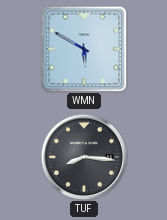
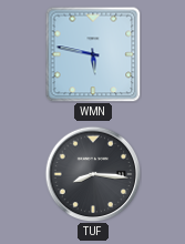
WMN: 5:50 -> 5:47
